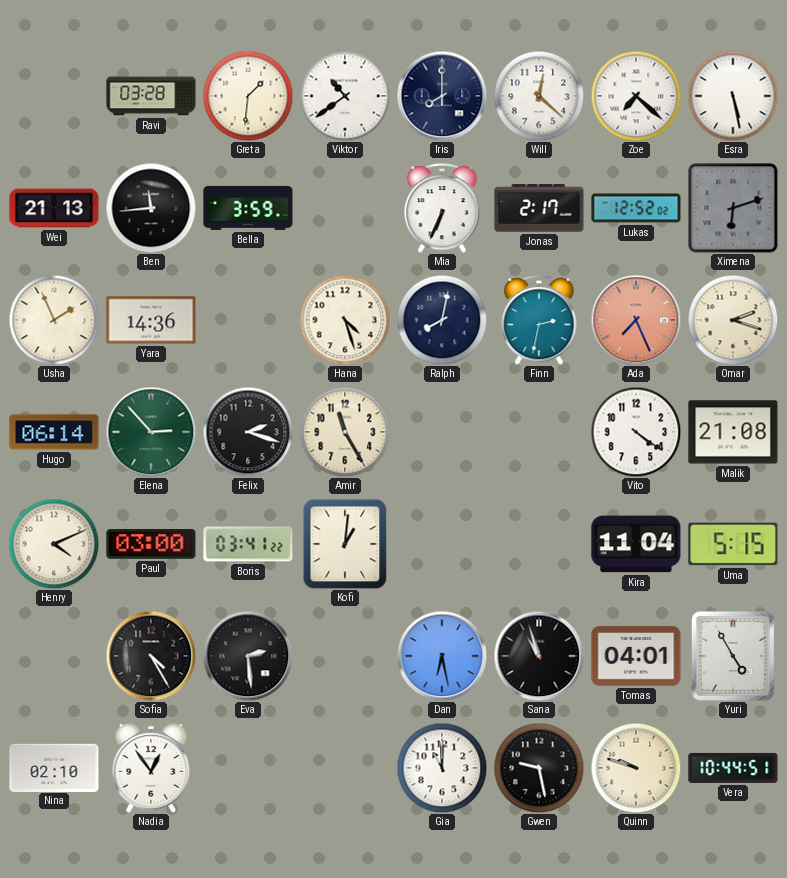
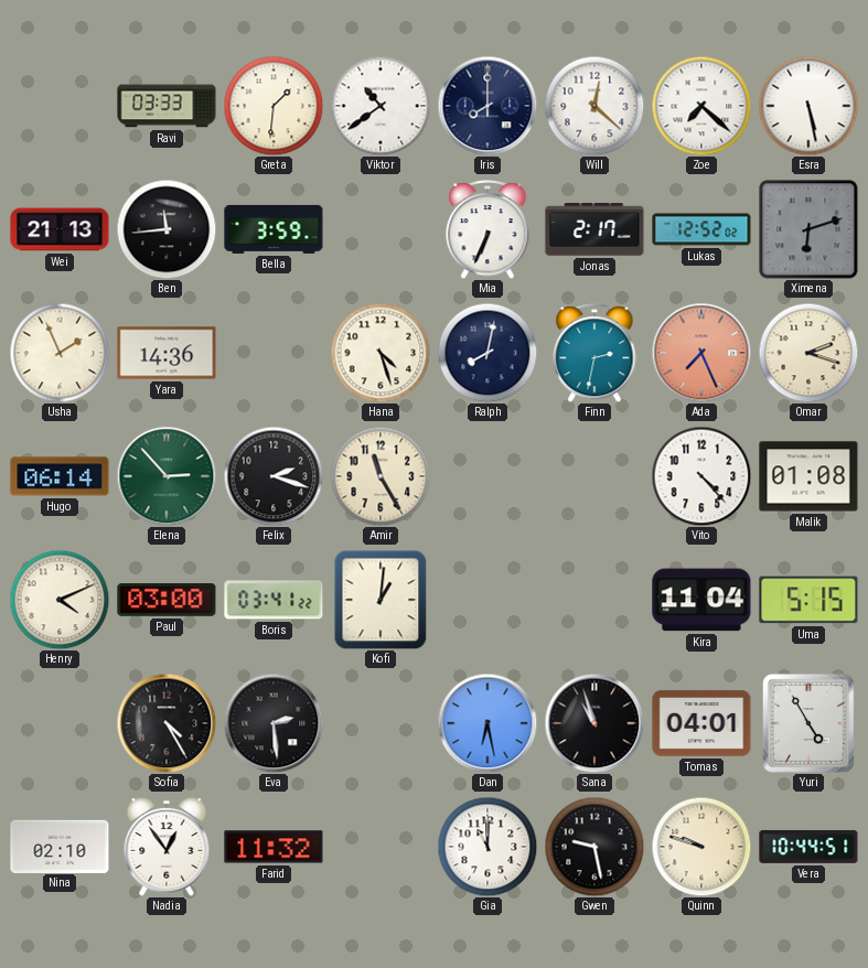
Ravi: 03:28 -> 03:33
Vito: 4:21 -> 4:23
Malik: 21:08 -> 01:08
Farid: none -> 11:32
